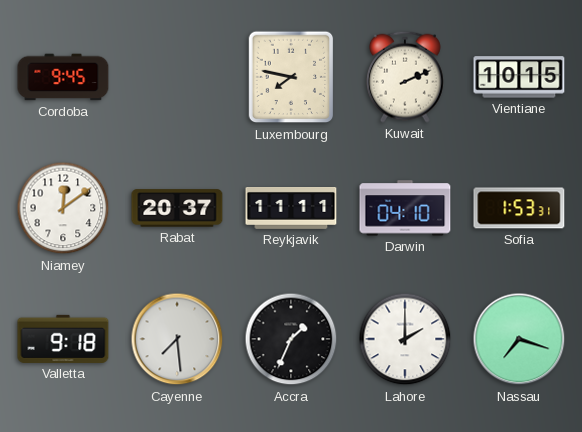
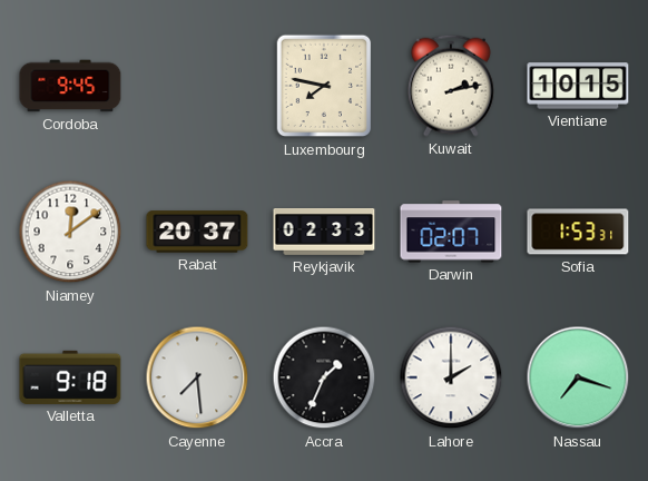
Kuwait: 2:11 -> 2:13
Reykjavik: 11:11 -> 02:33
Darwin: 04:10 -> 02:07
